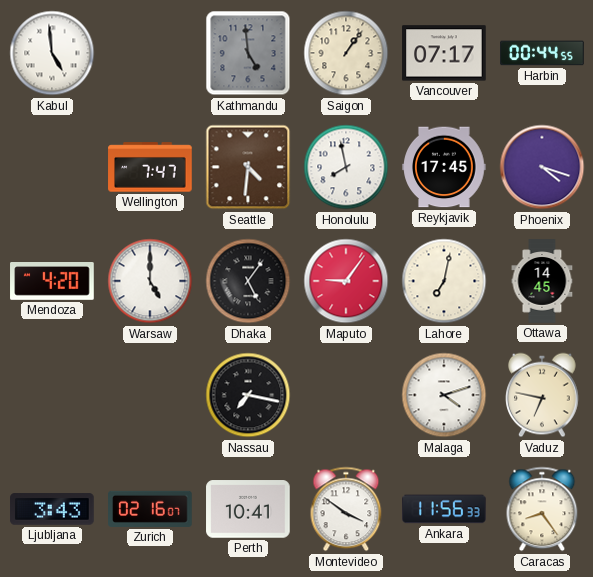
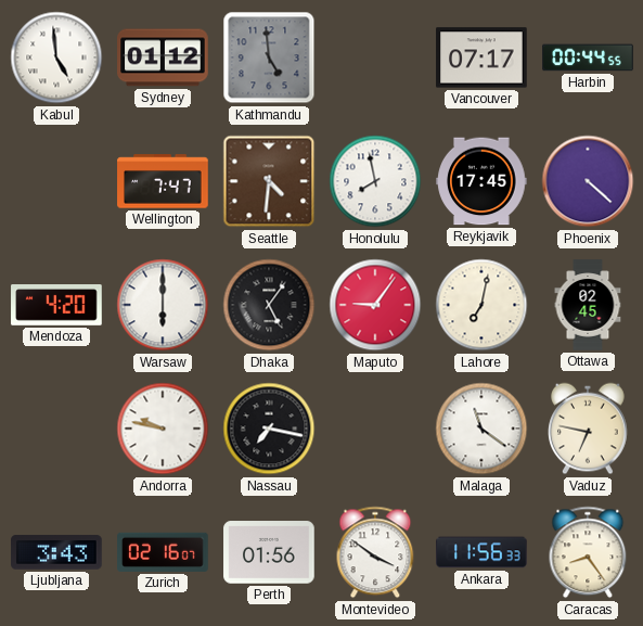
Sydney: none -> 01:12
Saigon: 1:06 -> none
Phoenix: 4:18 -> 4:22
Warsaw: 5:00 -> 6:00
Ottawa: 14:45 -> 02:45
Andorra: none -> 9:47
Malaga: 4:12 -> 11:21
Perth: 10:41 -> 01:56
